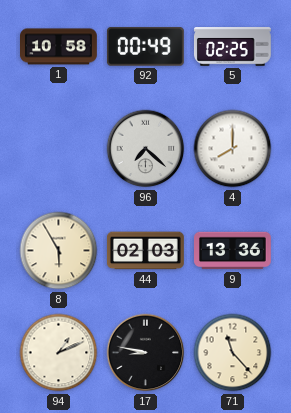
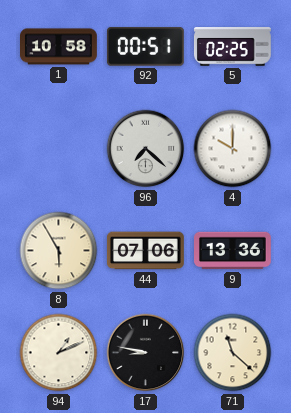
92: 00:49 -> 00:51
4: 8:00 -> 10:00
44: 02:03 -> 07:06
71: 11:23 -> 11:22
